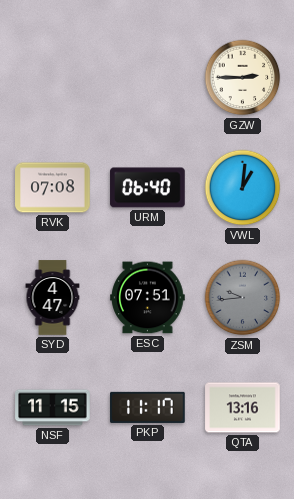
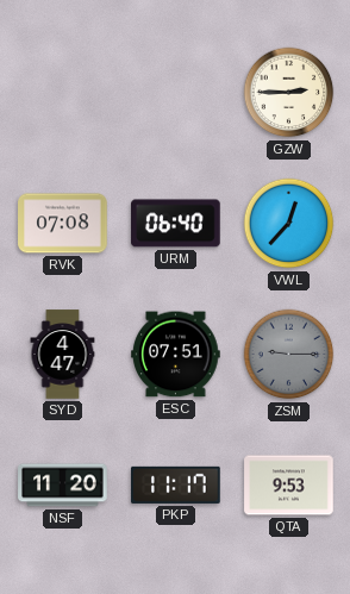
VWL: 1:01 -> 12:37
ZSM: 9:44 -> 9:15
NSF: 11:15 -> 11:20
QTA: 13:16 -> 9:53
